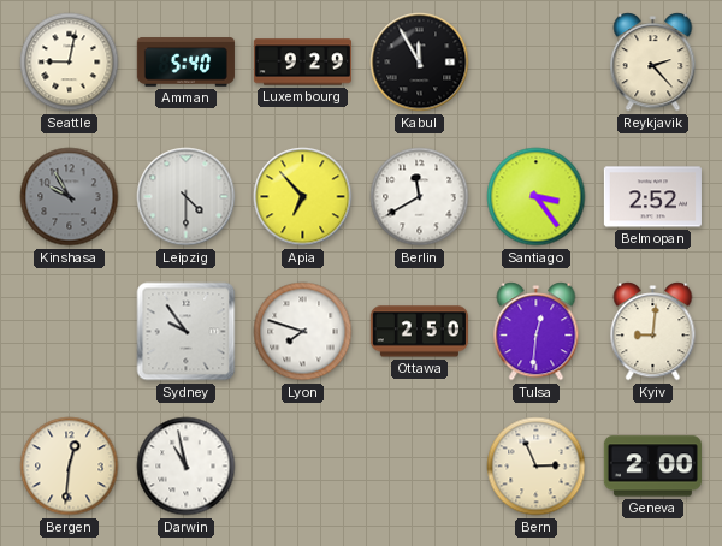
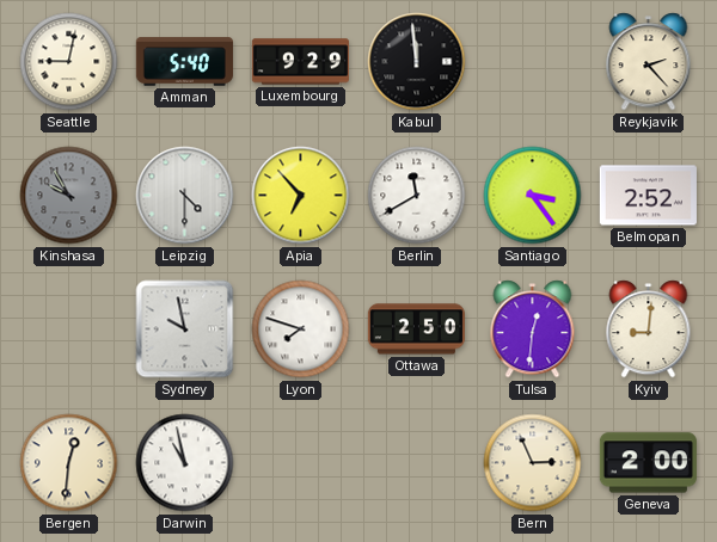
Kabul: 11:55 -> 11:59
Sydney: 9:54 -> 9:58
